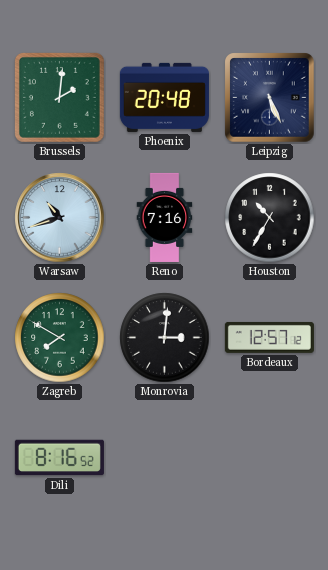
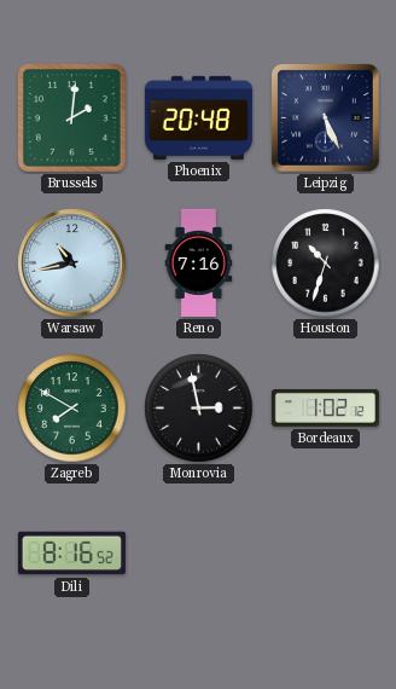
Warsaw: 10:42 -> 10:43
Houston: 10:35 -> 10:33
Monrovia: 3:01 -> 2:58
Bordeaux: 12:57 -> 1:02
